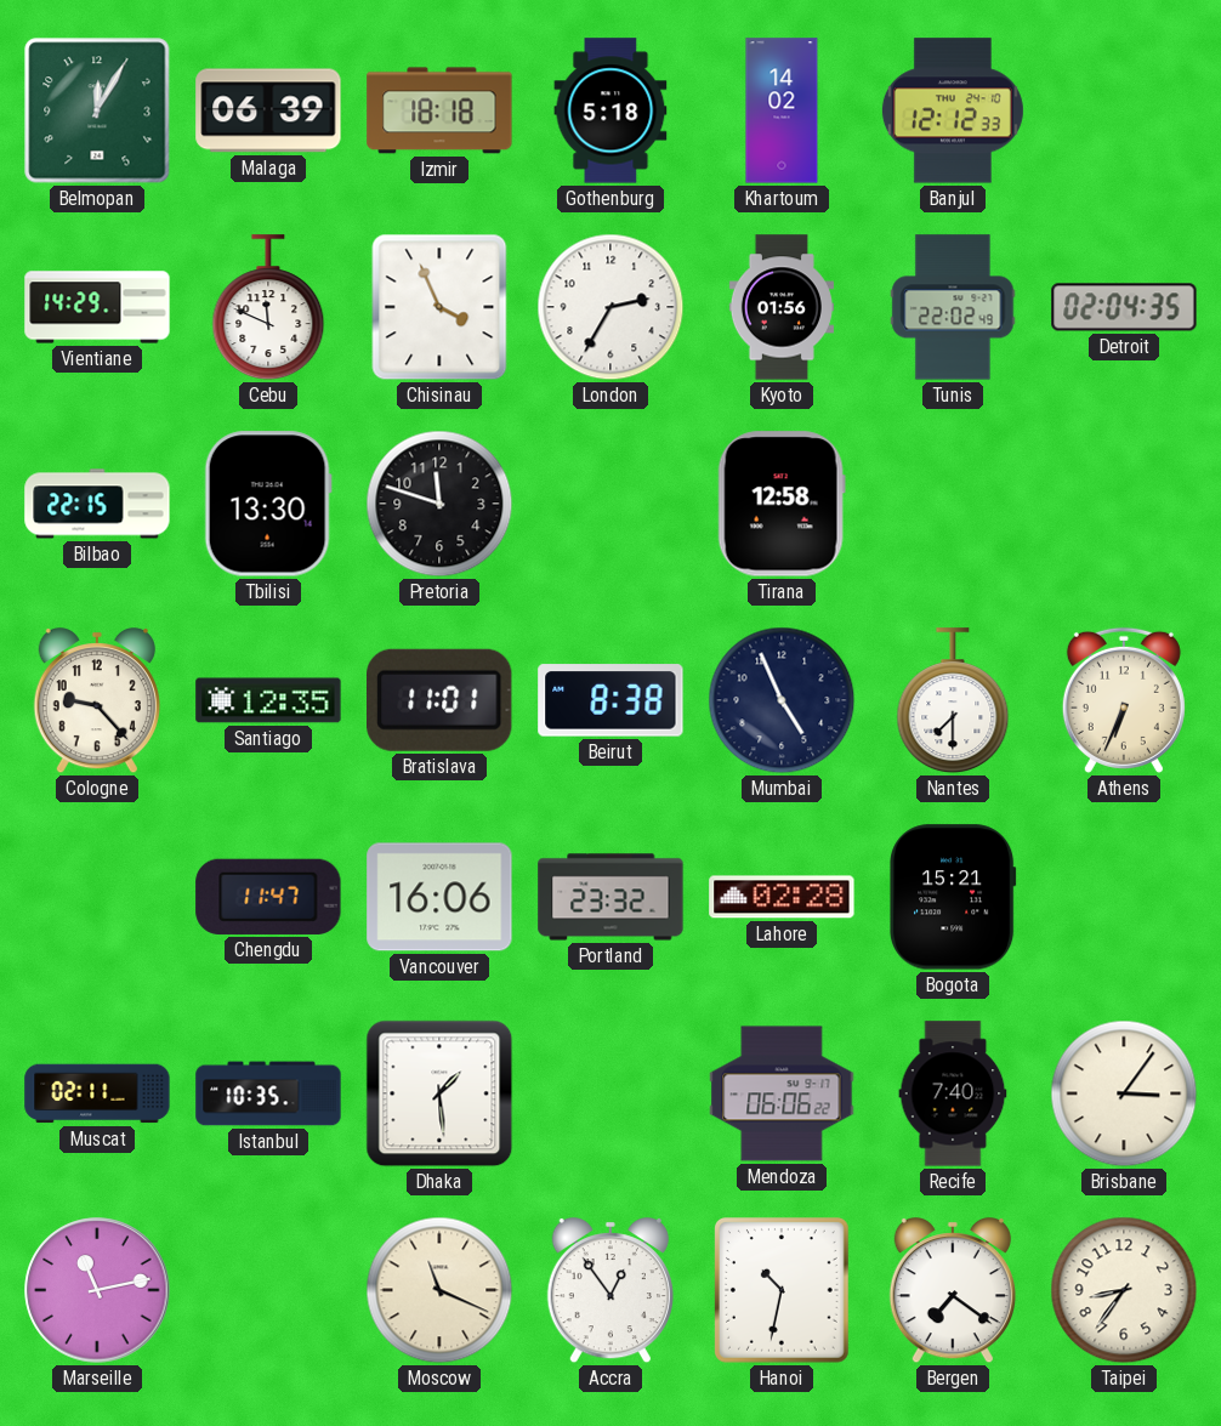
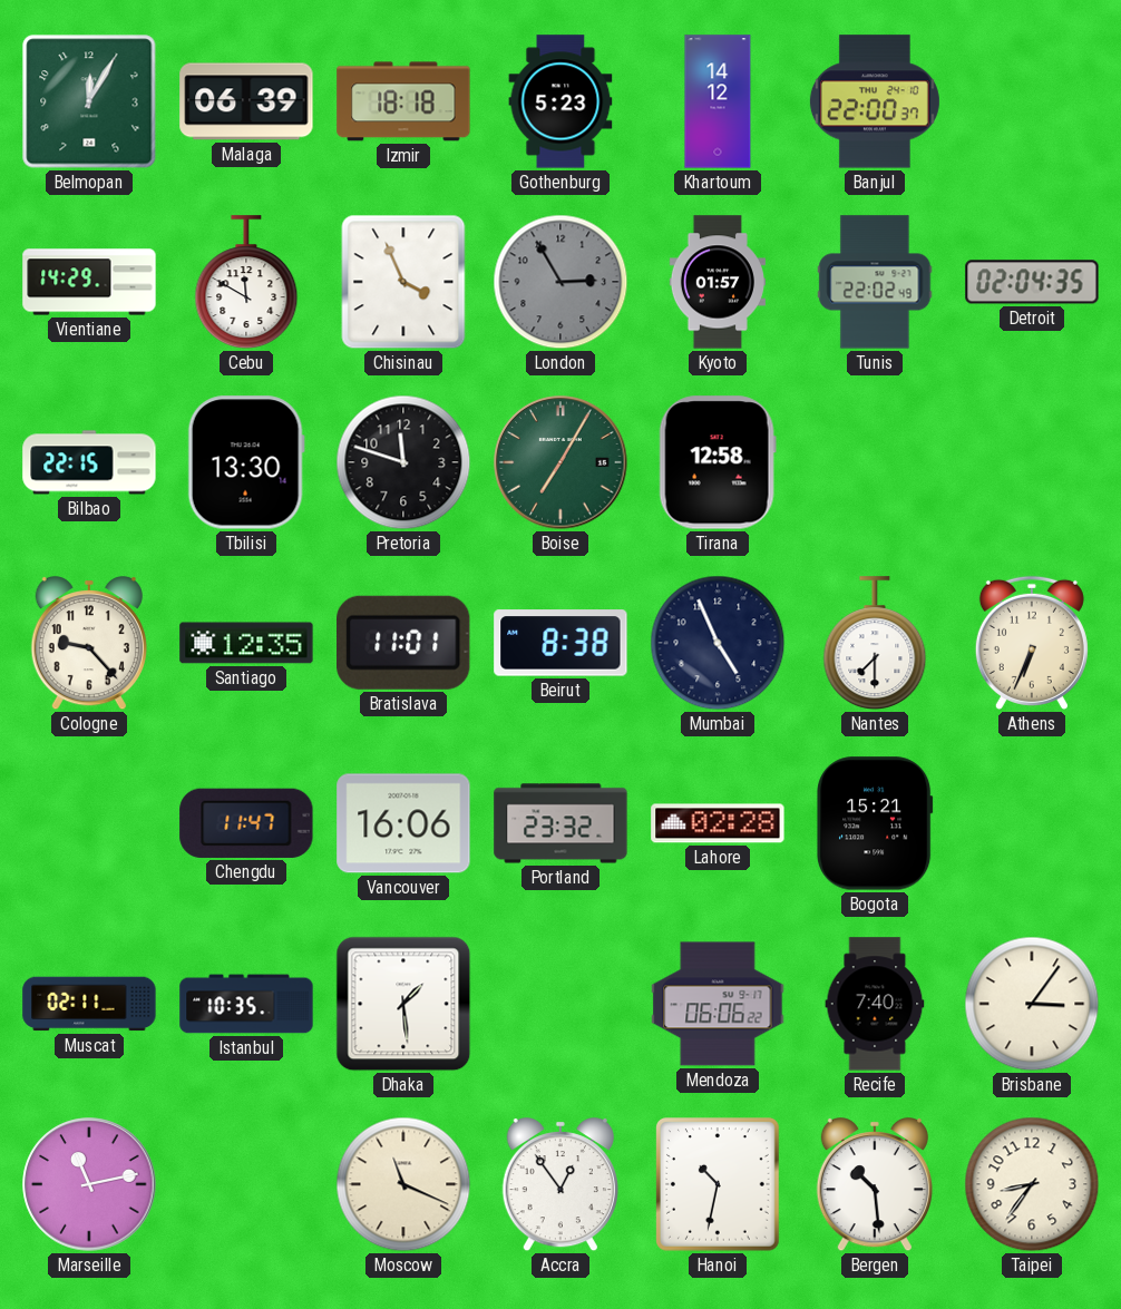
Gothenburg: 5:18 -> 5:23
Khartoum: 14:02 -> 14:12
Banjul: 12:12 -> 22:00
Cebu: 11:49 -> 11:50
London: 2:35 -> 2:55
London dial: white -> grey
Kyoto: 01:56 -> 01:57
Boise: none -> 7:05
Bergen: 7:21 -> 10:29
